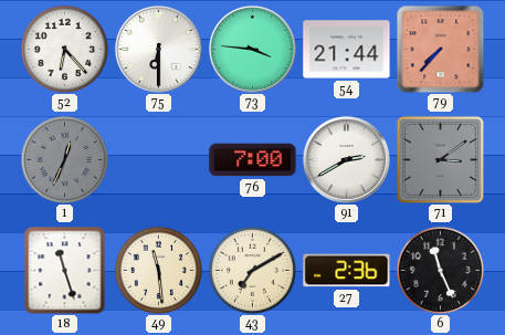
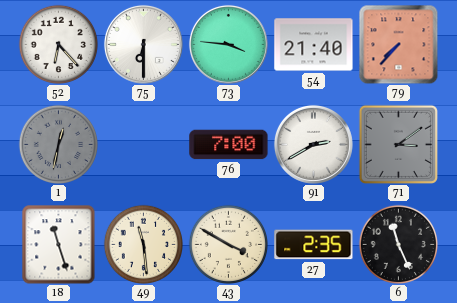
54: 21:44 -> 21:40
1: 12:34 -> 12:32
43: 7:10 -> 3:50
27: 2:36 -> 2:35
